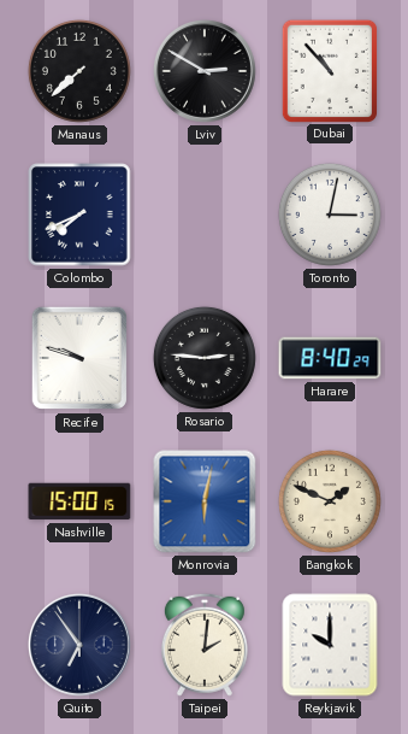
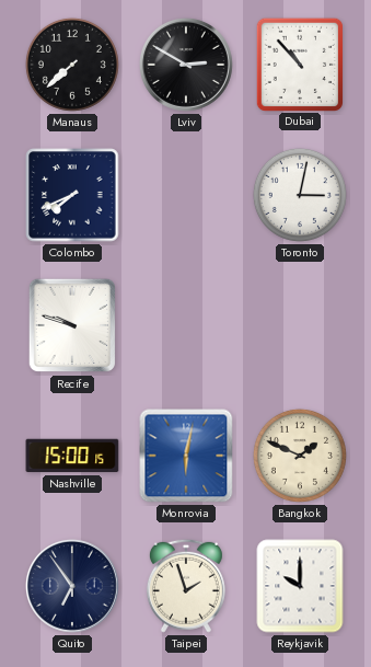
Rosario: 2:46 -> none
Harare: 8:40 -> none
Taipei: 2:01 -> 1:57
